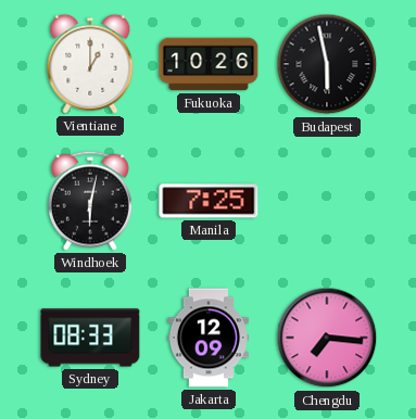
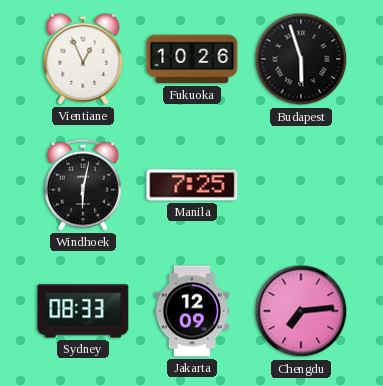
Vientiane: 1:00 -> 12:56
Budapest: 5:58 -> 5:57
Chengdu: 7:16 -> 7:14
